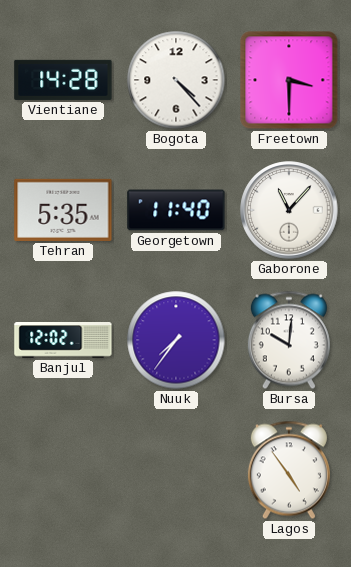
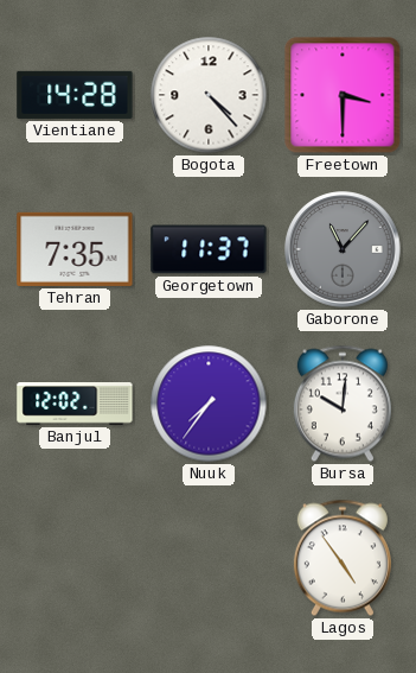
Tehran: 5:35 -> 7:35
Georgetown: 11:40 -> 11:37
Gaborone dial: white -> grey
